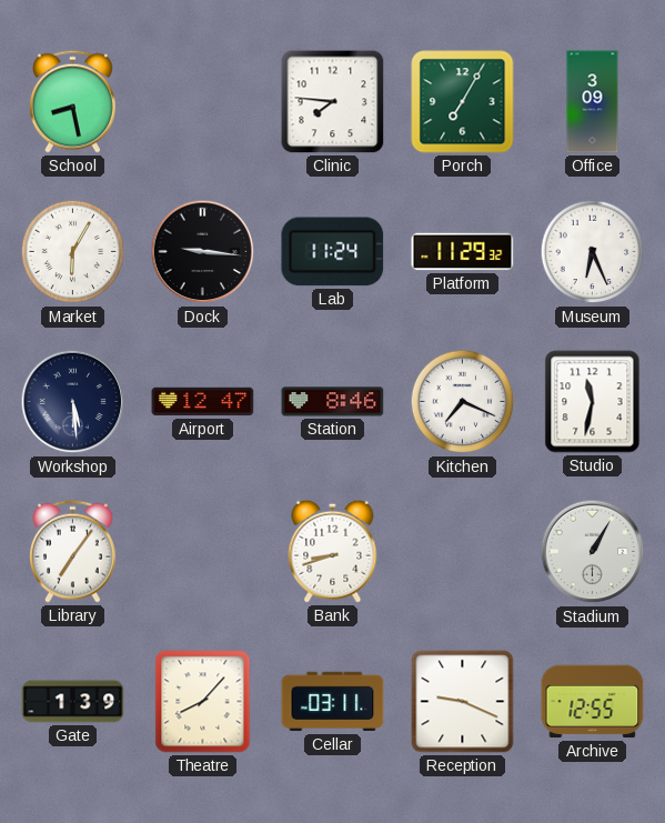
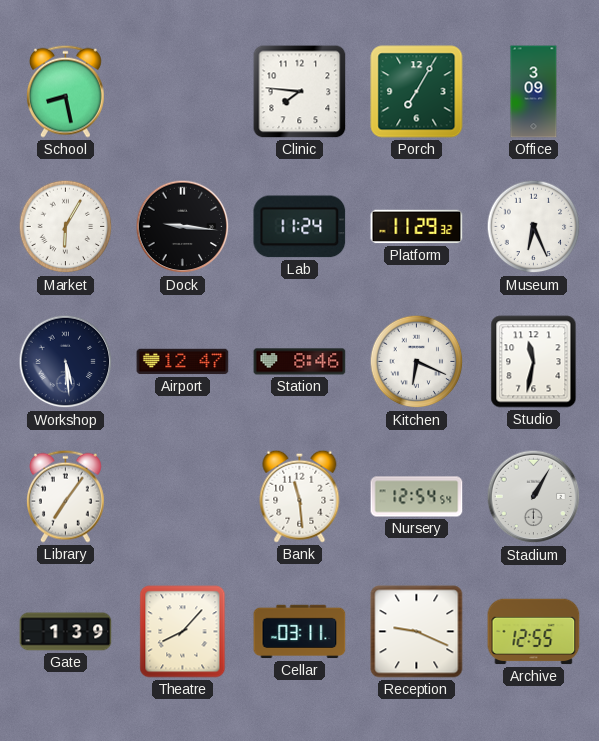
Kitchen: 7:19 -> 6:19
Bank: 8:42 -> 11:29
Nursery: none -> 12:54
